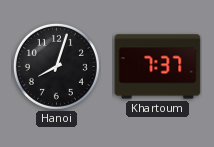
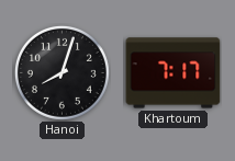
Khartoum: 7:37 -> 7:17
